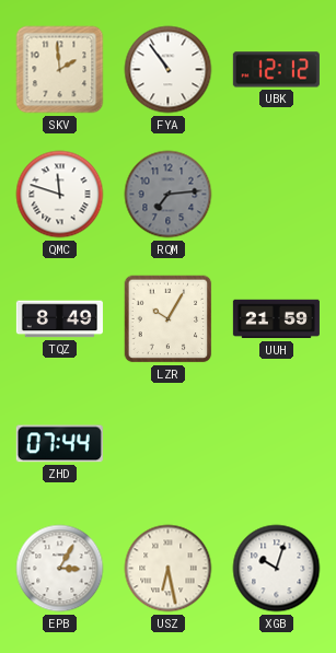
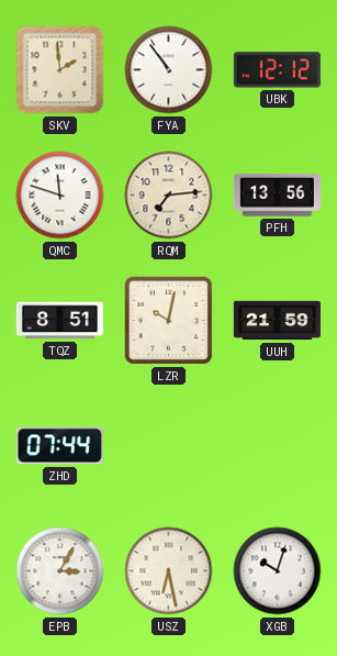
RQM dial: grey -> cream
PFH: none -> 13:56
TQZ: 8:49 -> 8:51
LZR: 10:05 -> 10:02
